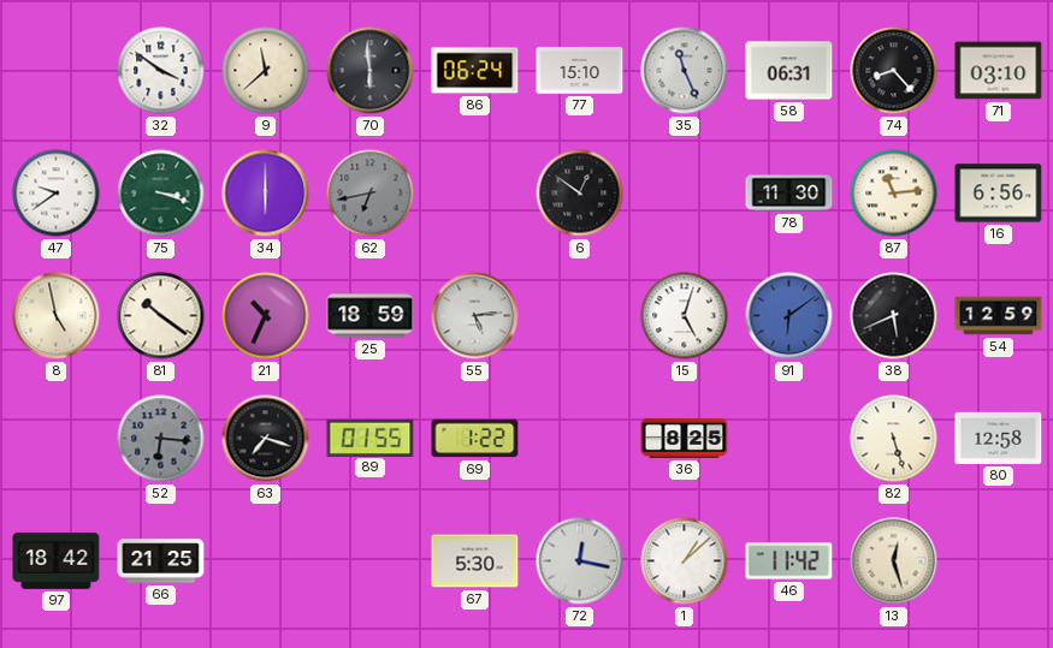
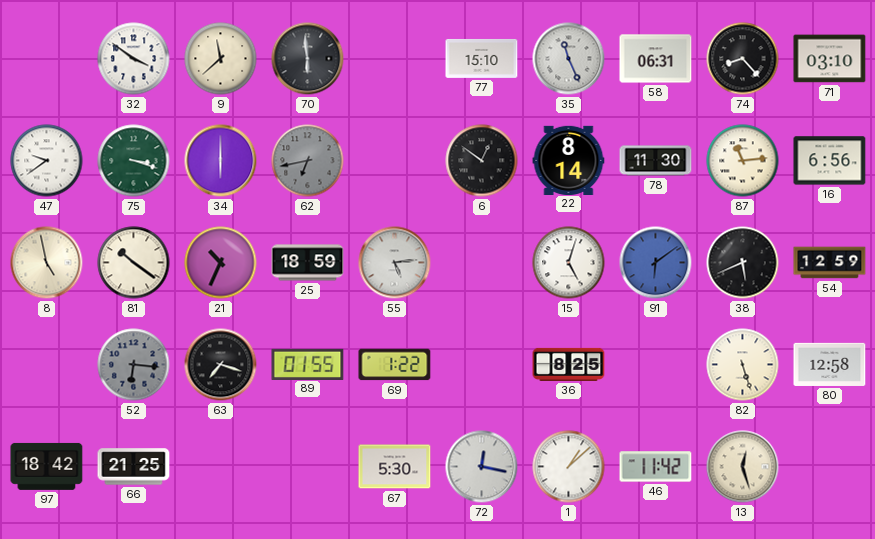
86: 06:24 -> none
22: none -> 8:14
